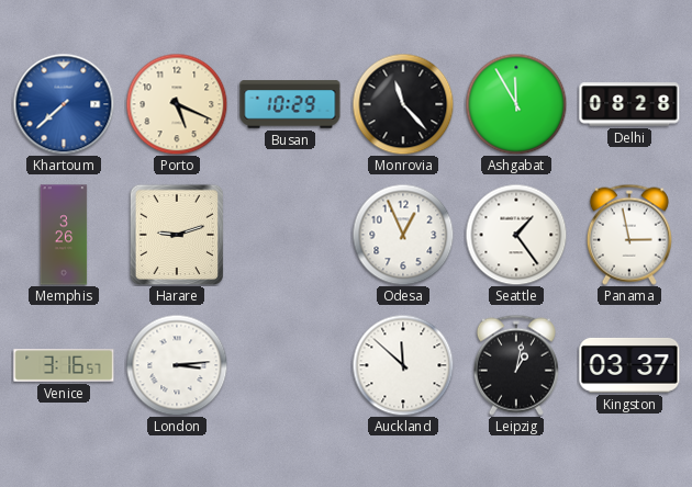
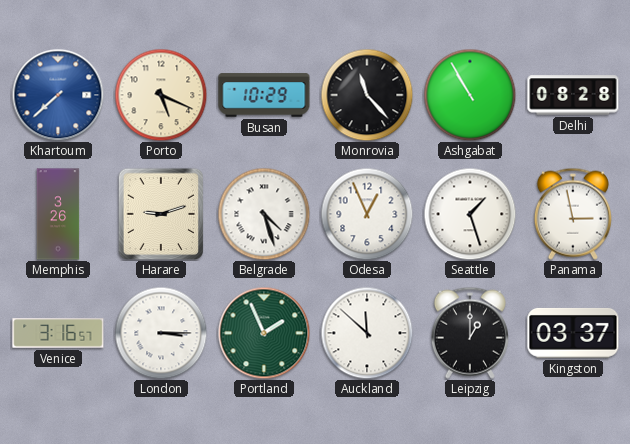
Ashgabat: 11:55 -> 10:55
Belgrade: none -> 4:27
Seattle: 1:24 -> 1:27
London: 3:14 -> 3:15
Portland: none -> 1:56
Leipzig: 1:02 -> 1:00
